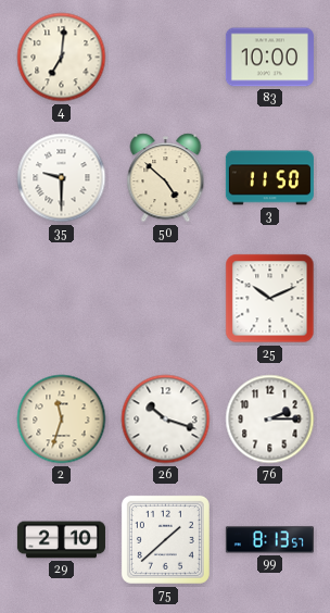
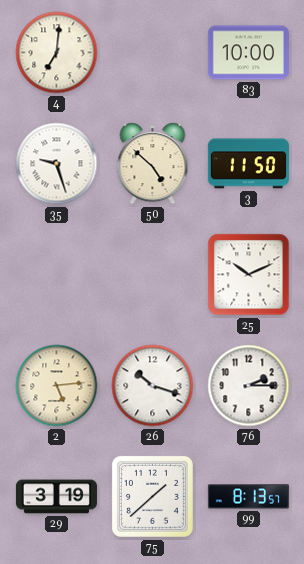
35: 9:30 -> 9:27
2: 11:33 -> 5:14
29: 2:10 -> 3:19
